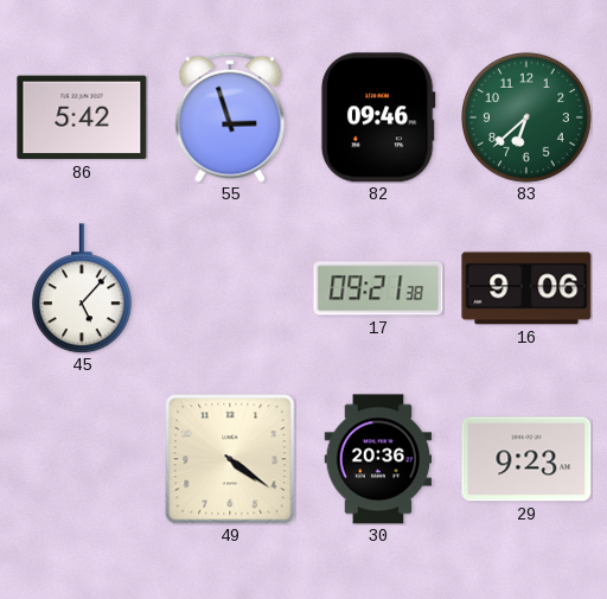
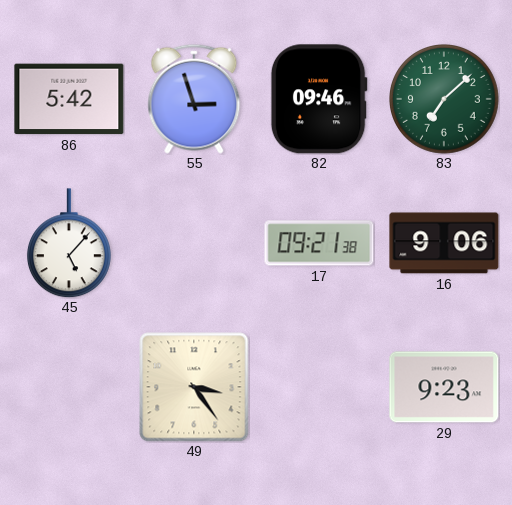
83: 6:38 -> 7:08
49: 4:21 -> 3:24
30: 20:36 -> none
